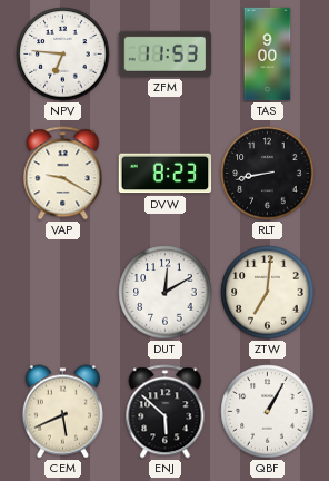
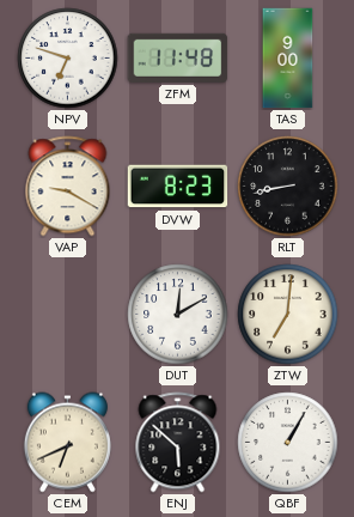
NPV: 6:46 -> 6:48
ZFM: 11:53 -> 11:48
CEM: 5:41 -> 6:41
